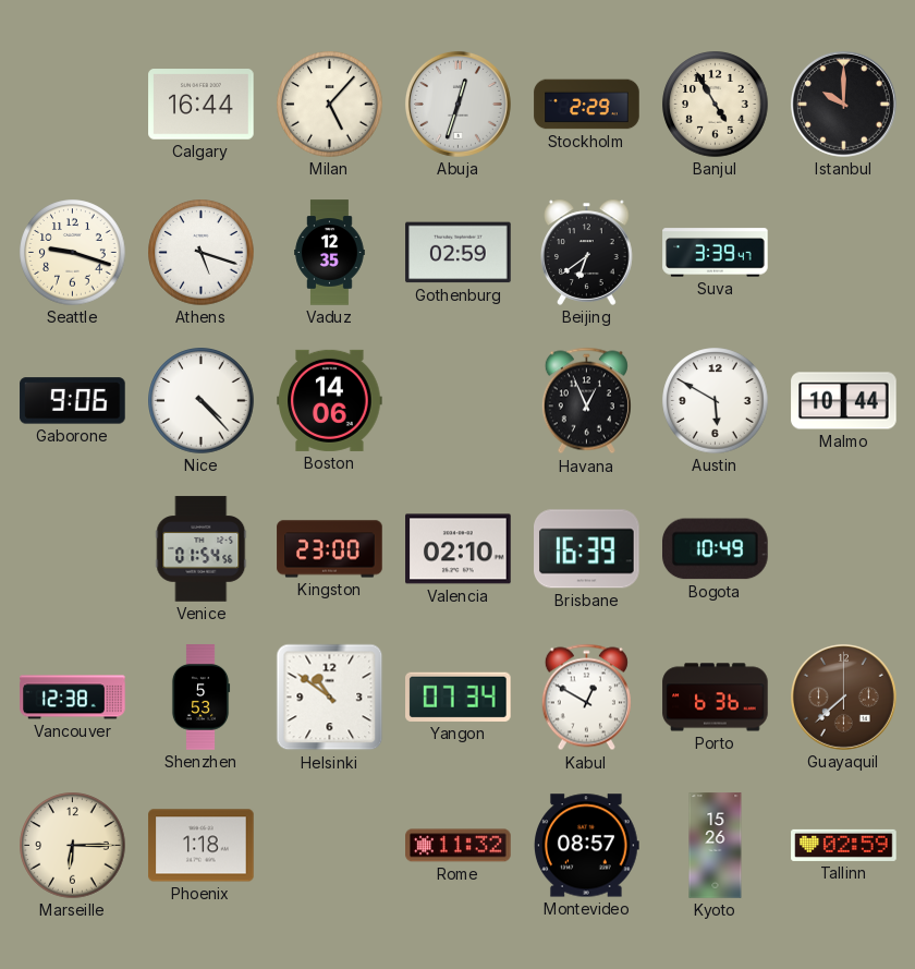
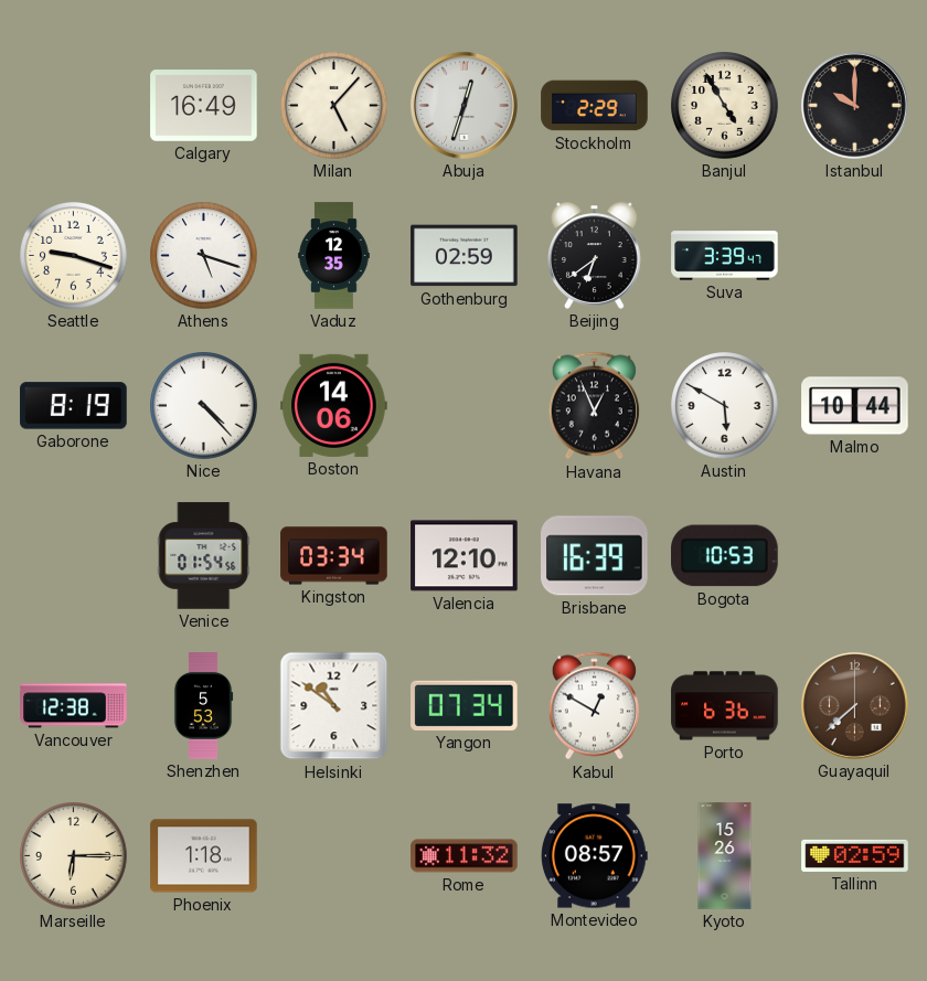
Calgary: 16:44 -> 16:49
Gaborone: 9:06 -> 8:19
Kingston: 23:00 -> 03:34
Valencia: 02:10 -> 12:10
Bogota: 10:49 -> 10:53
